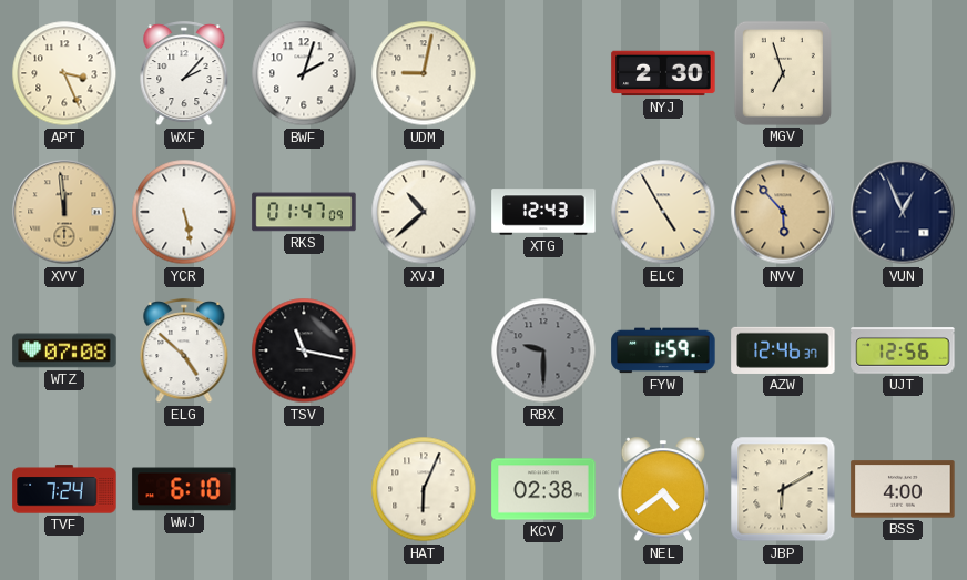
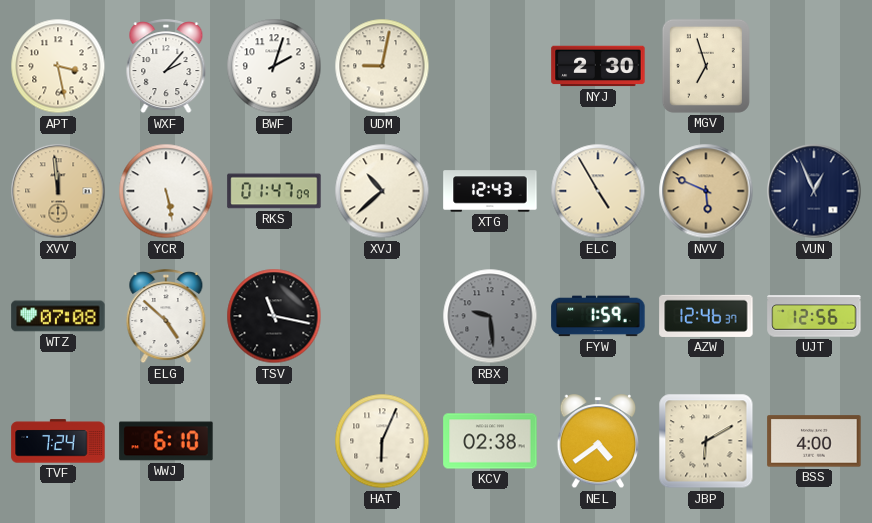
APT: 3:26 -> 3:28
NVV: 5:53 -> 5:49
RBX: 9:30 -> 9:29
